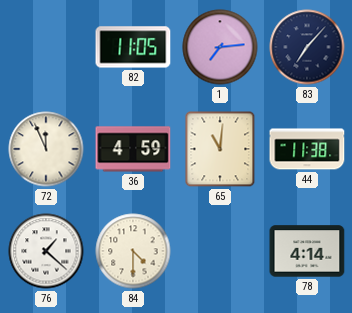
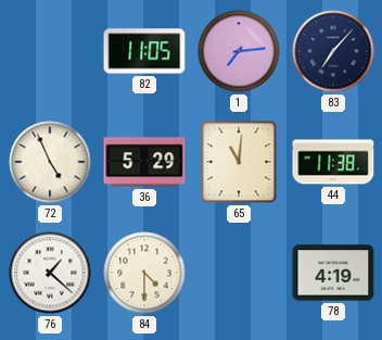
72: 11:56 -> 4:56
36: 4:59 -> 5:29
78: 4:14 -> 4:19
